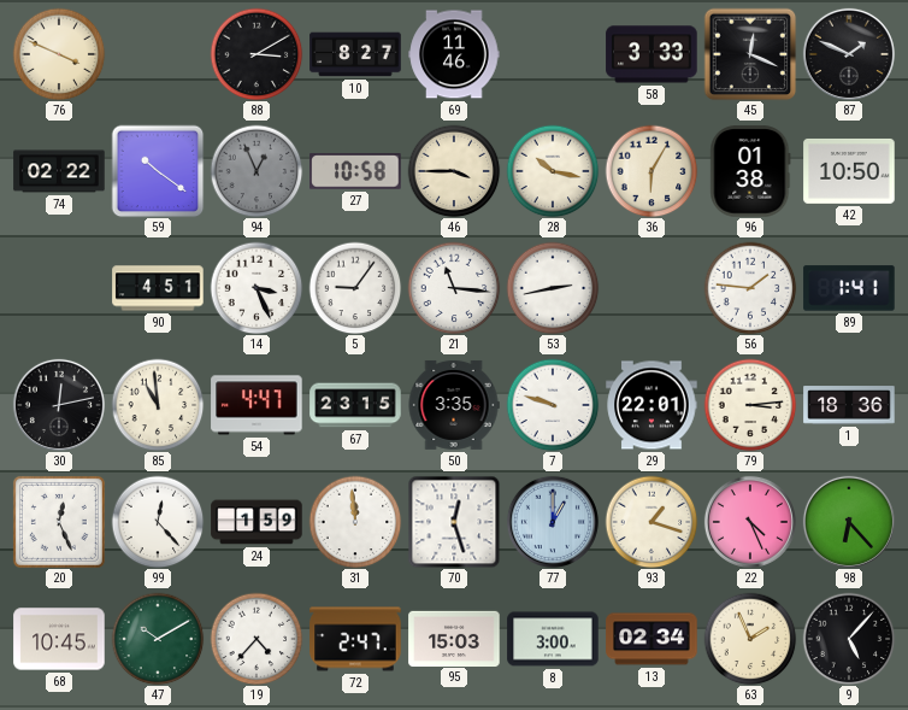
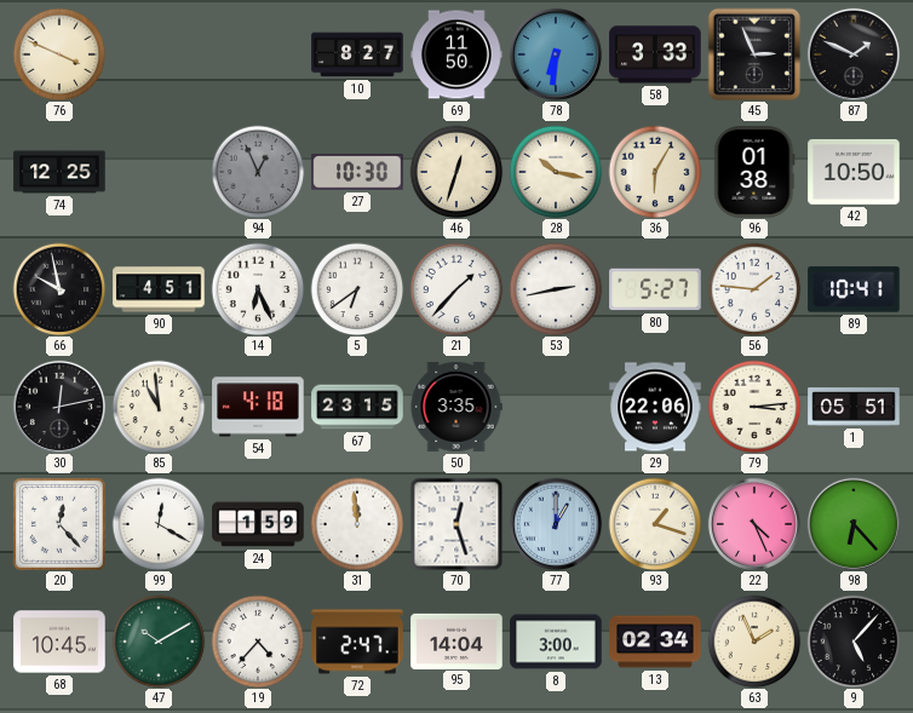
88: 3:10 -> none
69: 11:46 -> 11:50
78: none -> 6:31
45: 12:19 -> 2:56
74: 02:22 -> 12:25
59: 10:21 -> none
27: 10:58 -> 10:30
46: 3:45 -> 12:33
66: none -> 9:58
14: 3:26 -> 6:26
5: 9:06 -> 6:39
21: 11:16 -> 1:37
80: none -> 5:27
89: 1:41 -> 10:41
54: 4:47 -> 4:18
7: 9:48 -> none
29: 22:01 -> 22:06
1: 18:36 -> 05:51
20: 12:26 -> 12:23
99: 12:23 -> 12:20
95: 15:03 -> 14:04
